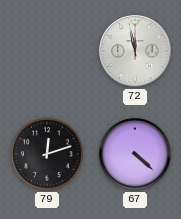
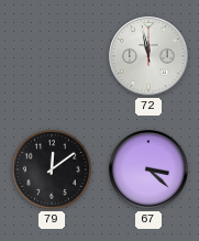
79: 12:12 -> 12:09
67: 4:22 -> 3:22
